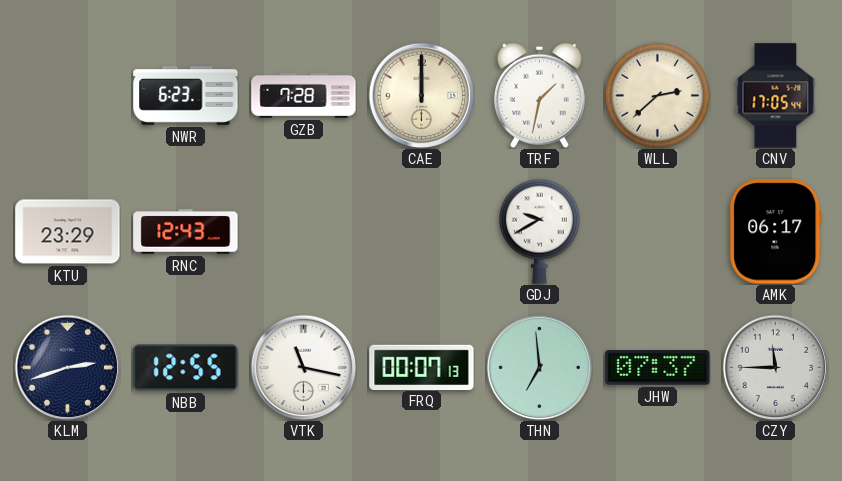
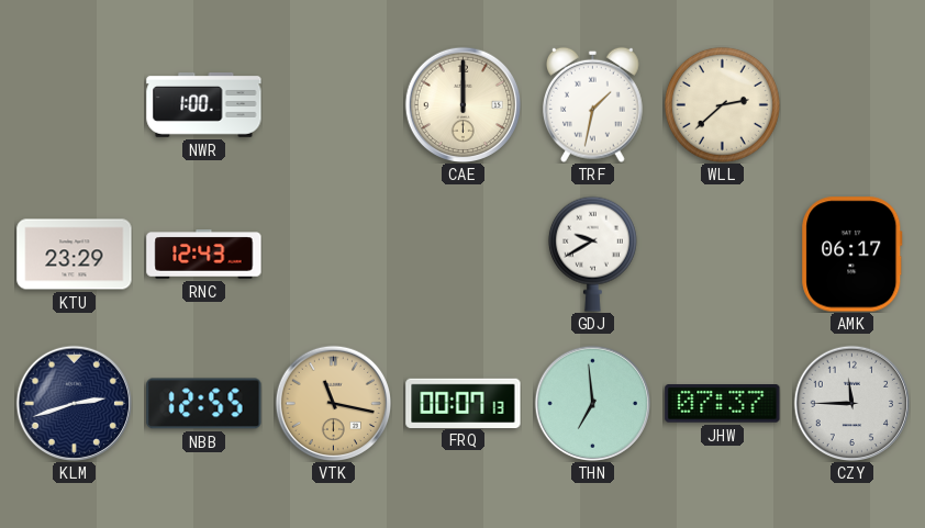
NWR: 6:23 -> 1:00
GZB: 7:28 -> none
CNV: 17:05 -> none
VTK dial: white -> champagne
